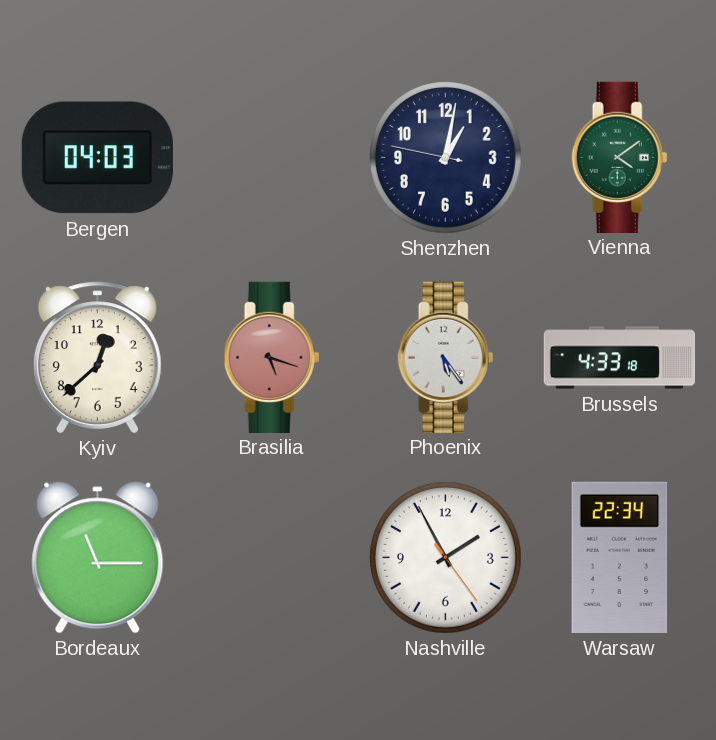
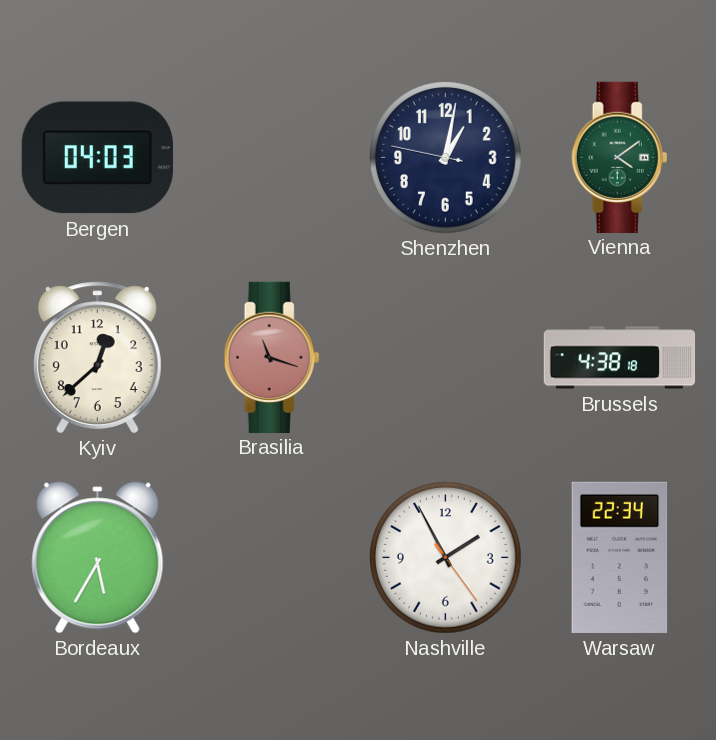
Brasilia: 5:18 -> 11:18
Phoenix: 5:24 -> none
Brussels: 4:33 -> 4:38
Bordeaux: 11:15 -> 5:35
